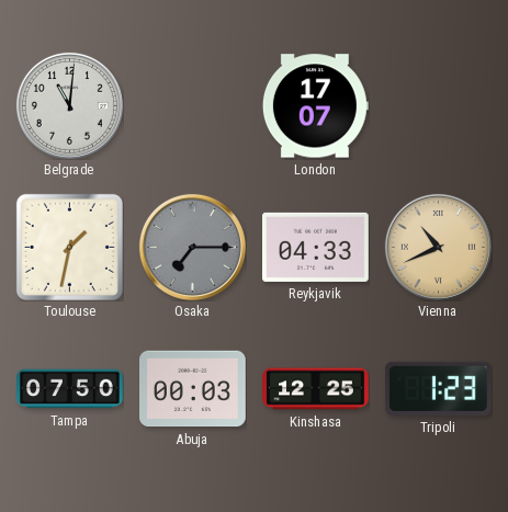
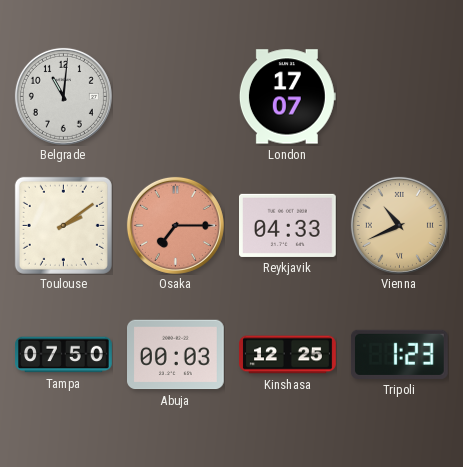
Toulouse: 1:32 -> 2:09
Osaka dial: grey -> salmon
